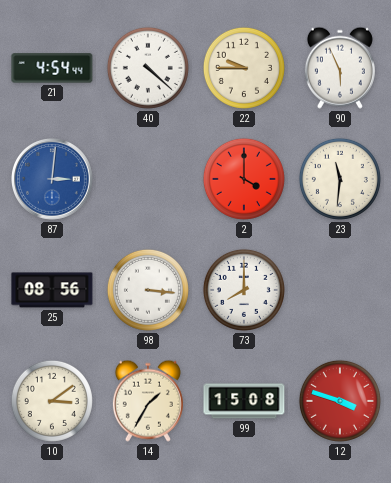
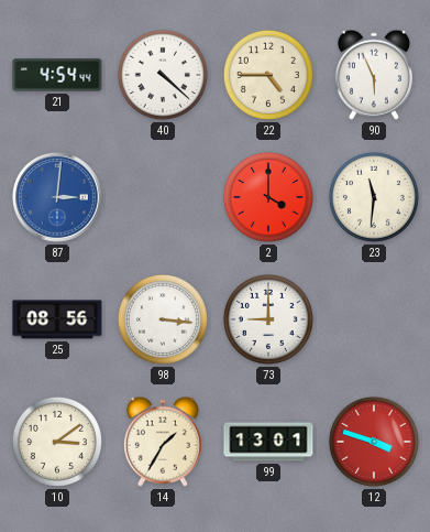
22: 9:45 -> 4:45
73: 8:00 -> 9:00
99: 15:08 -> 13:01
